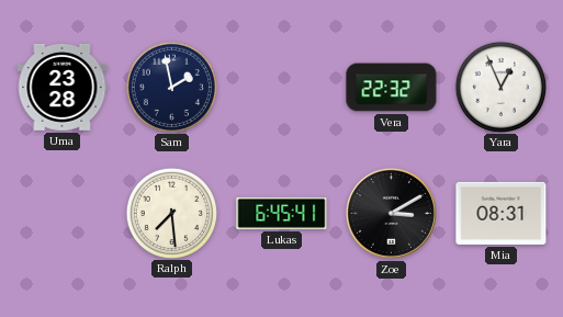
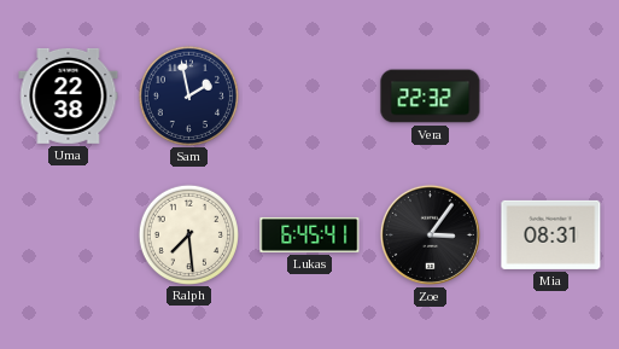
Uma: 23:28 -> 22:38
Yara: 12:56 -> none
Zoe: 3:10 -> 3:06
